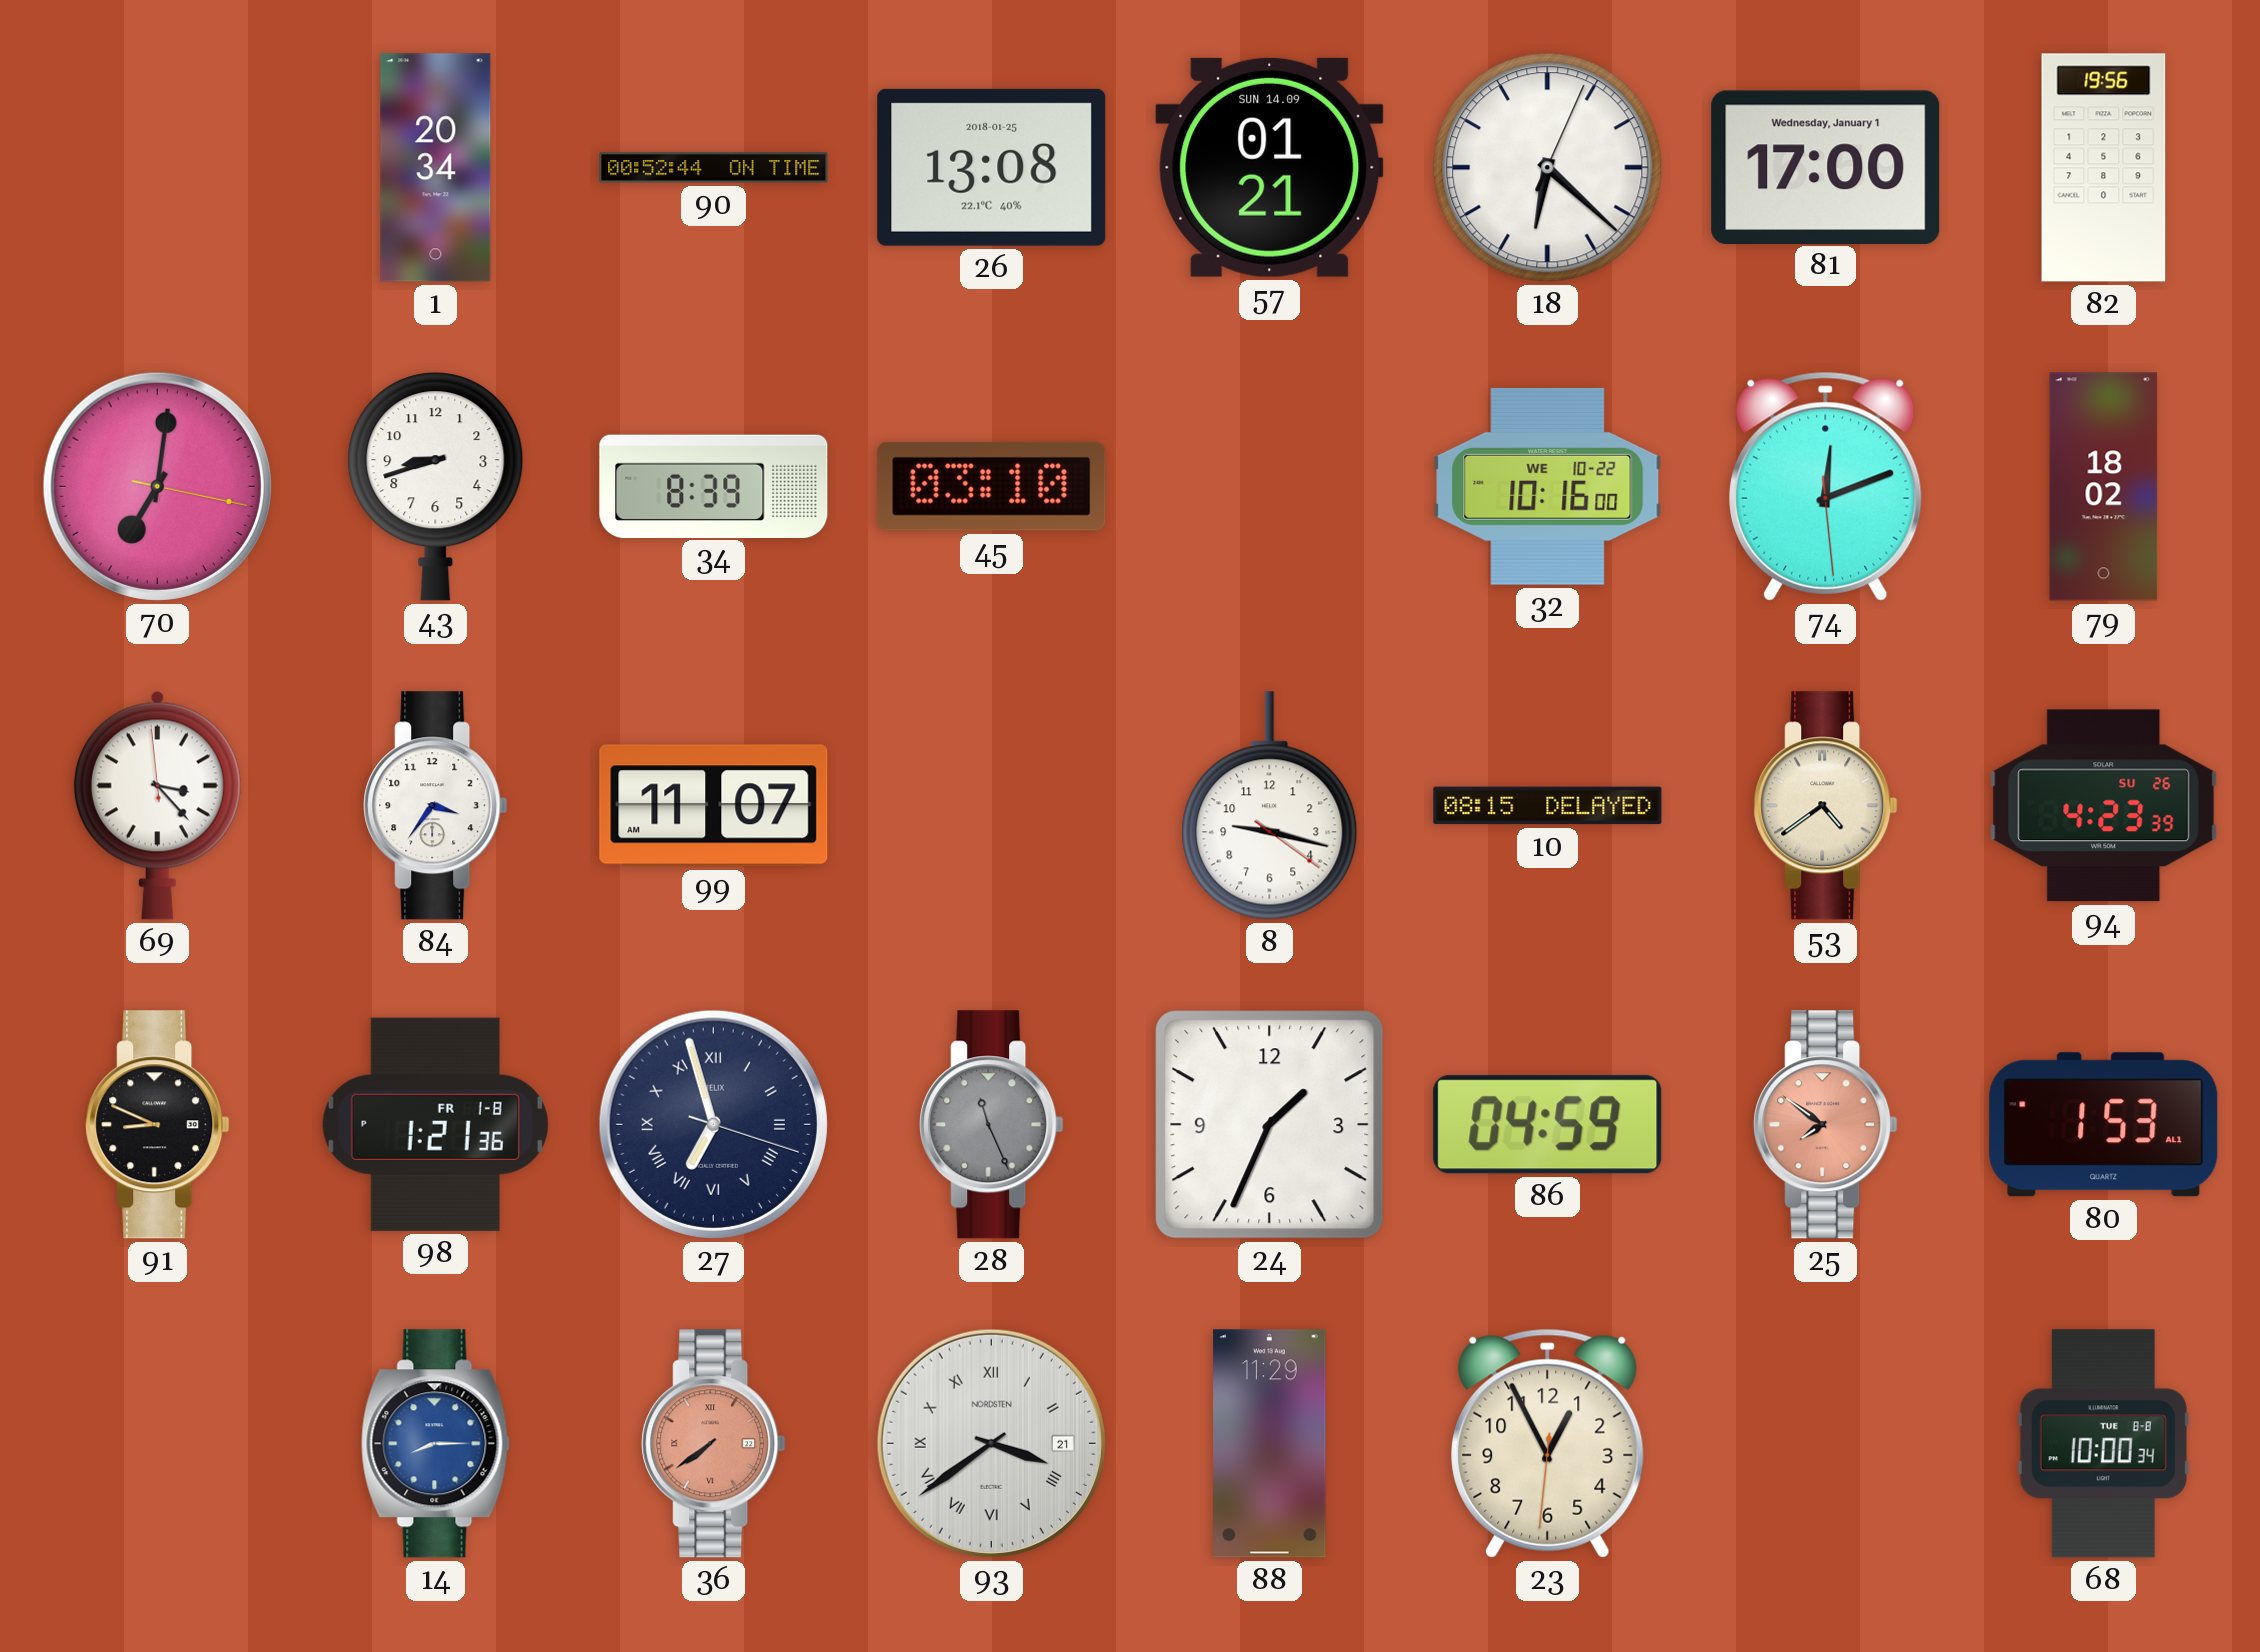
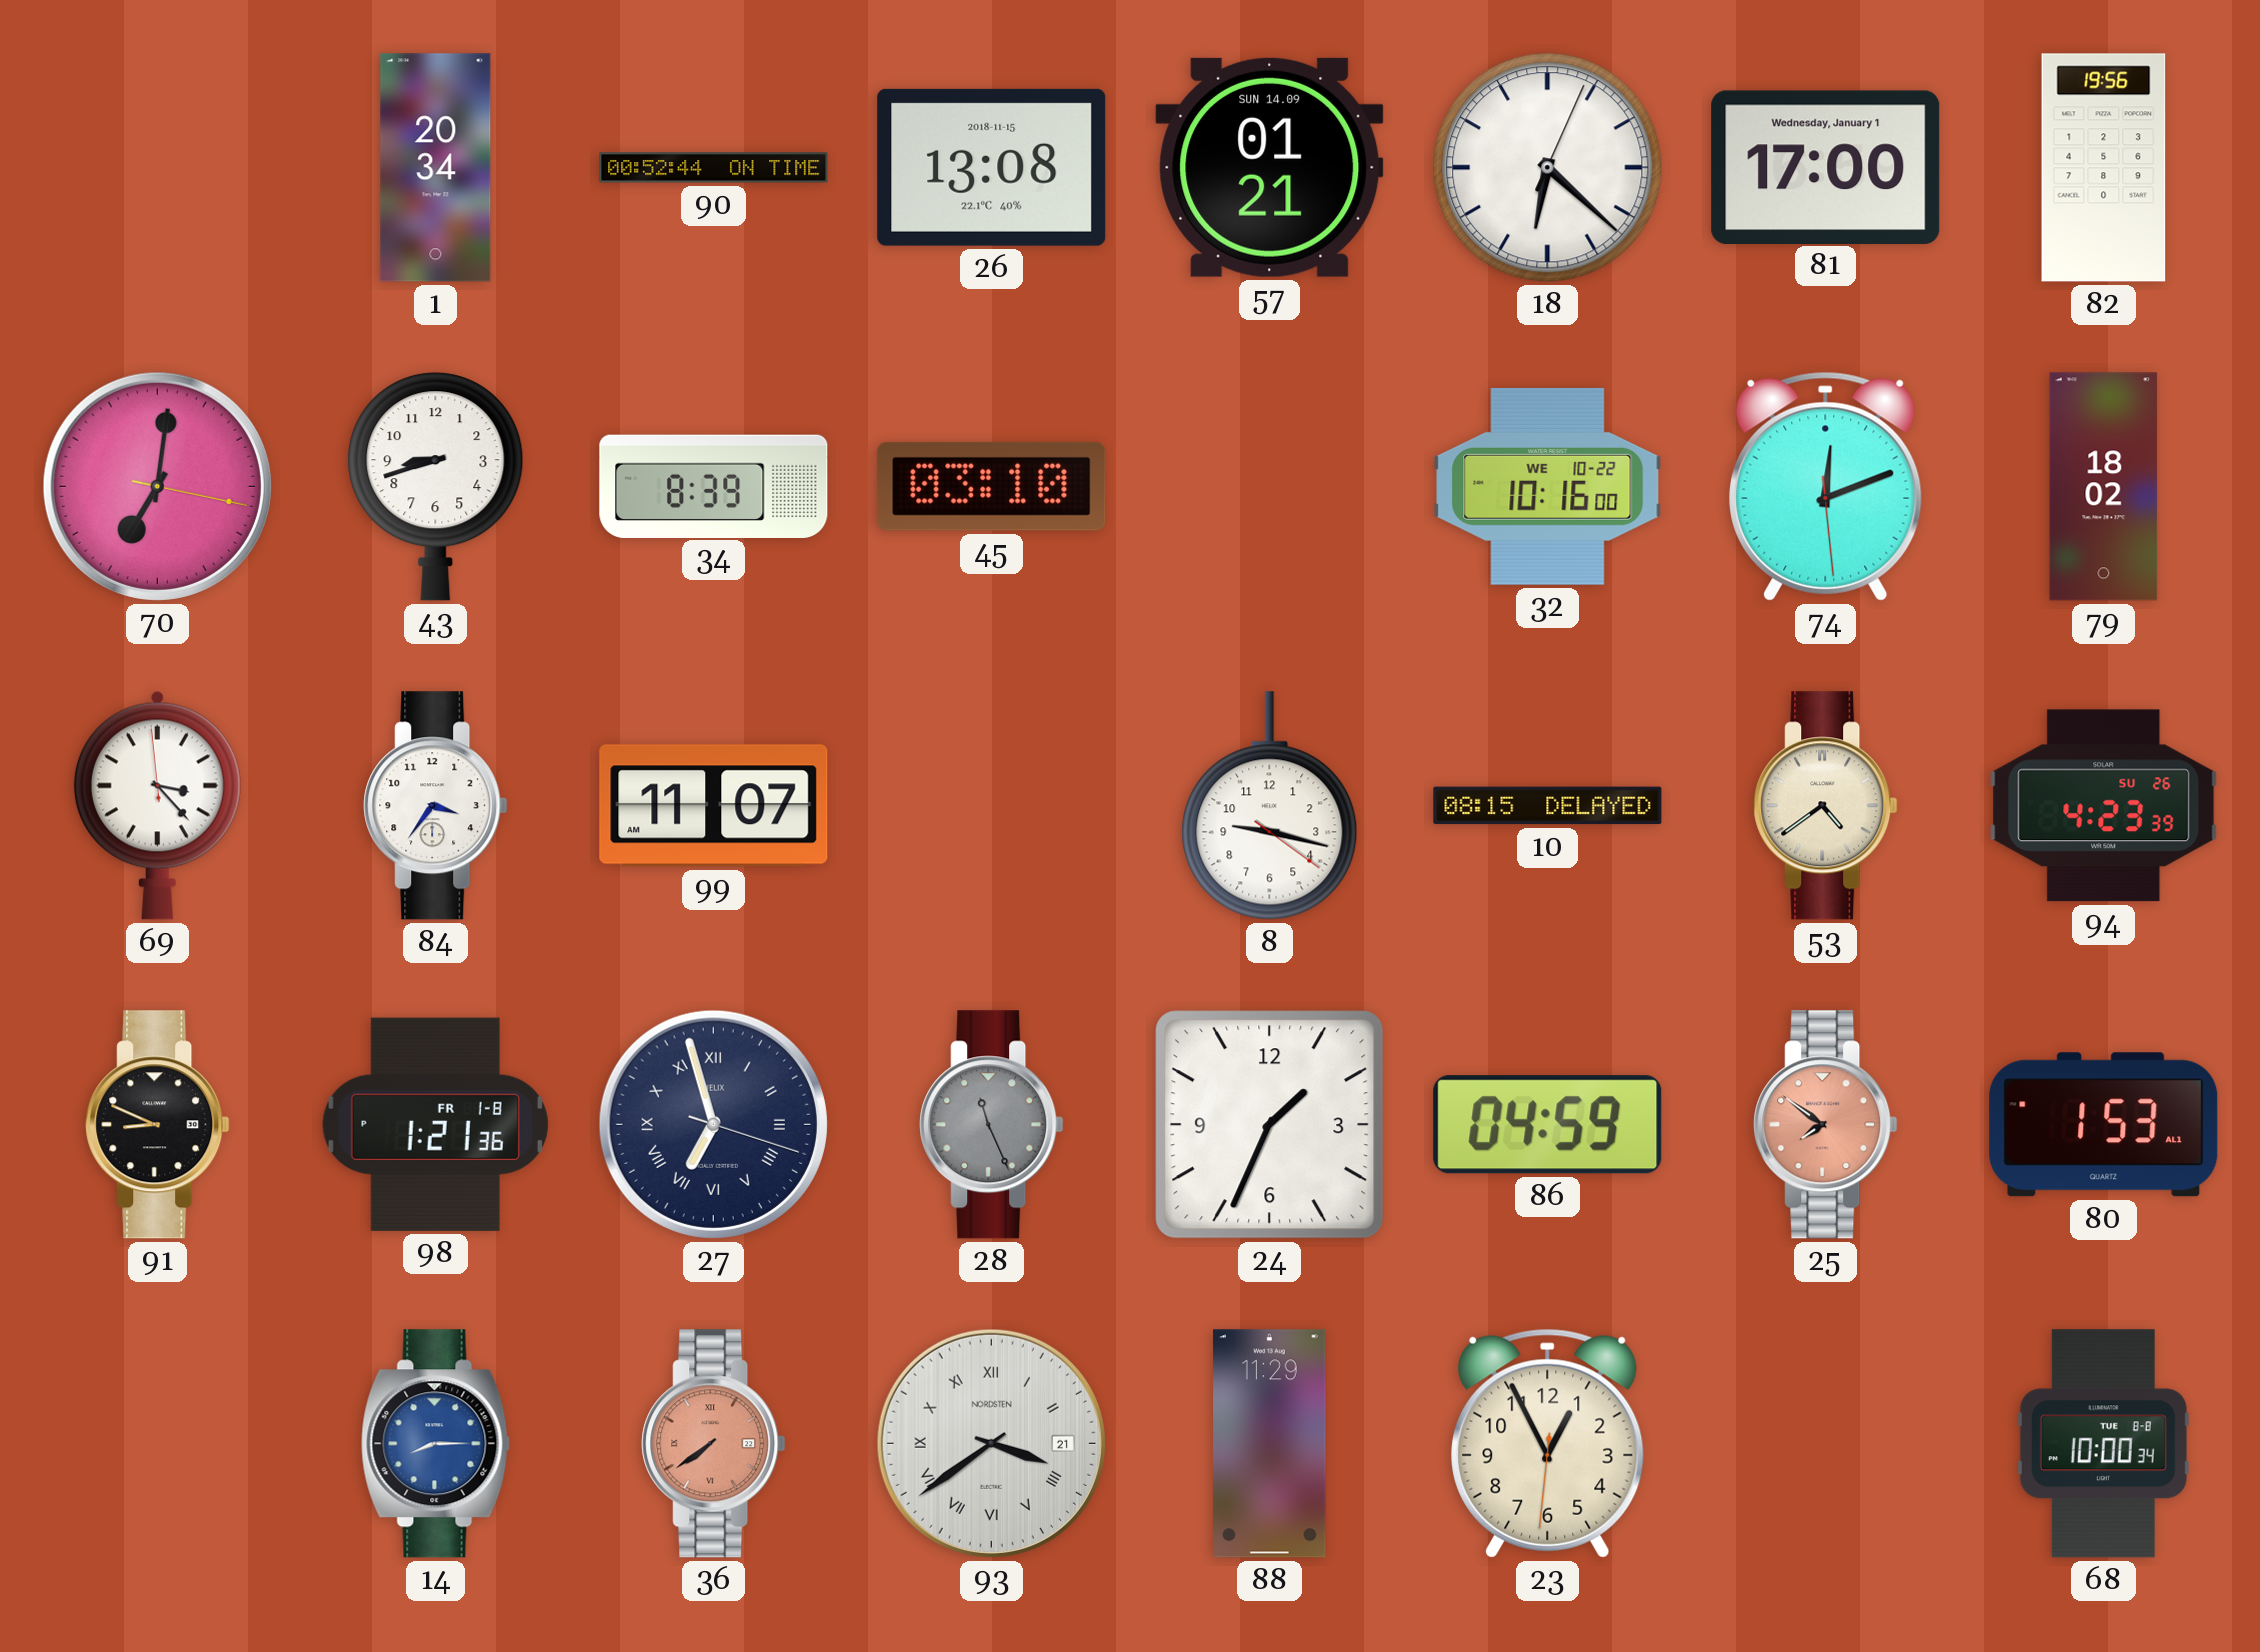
26 date: 2018-01-25 -> 2018-11-15
